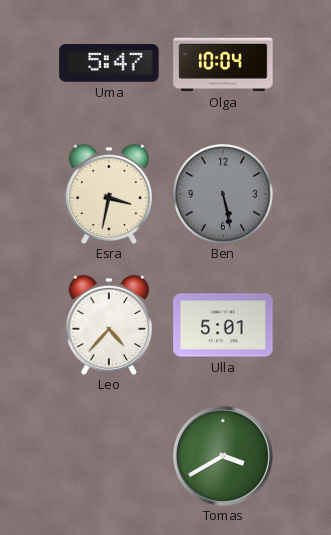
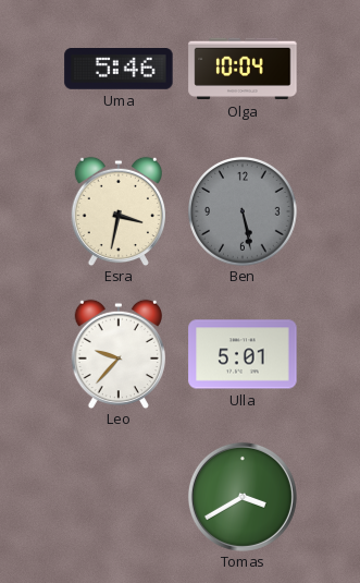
Uma: 5:47 -> 5:46
Leo: 4:37 -> 9:37
